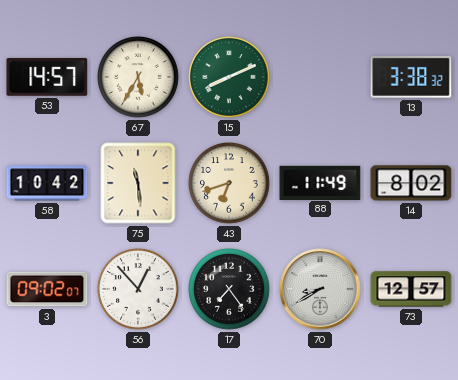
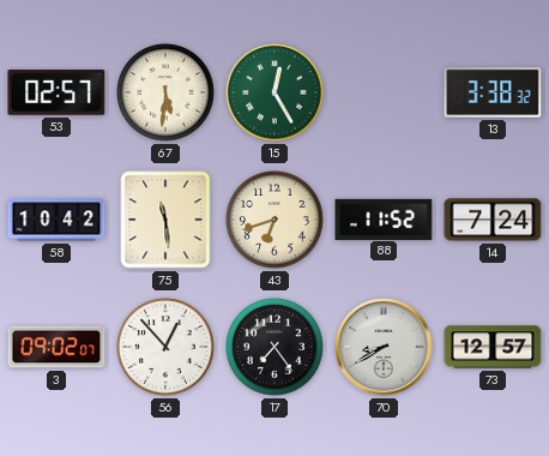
53: 14:57 -> 02:57
67: 5:35 -> 5:31
15: 8:11 -> 12:25
88: 11:49 -> 11:52
14: 8:02 -> 7:24
